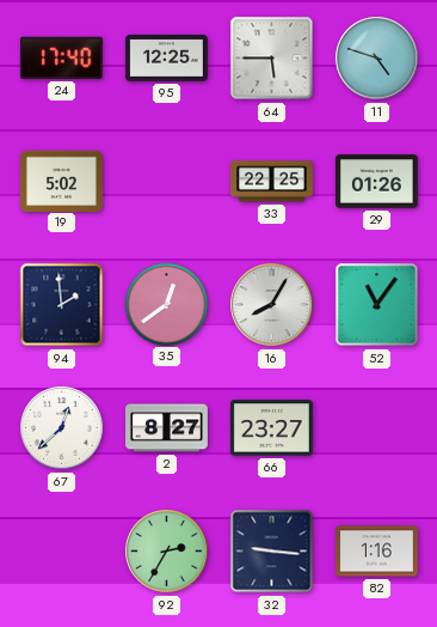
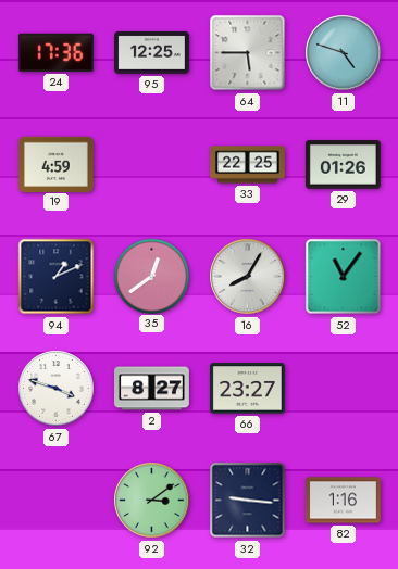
24: 17:40 -> 17:36
19: 5:02 -> 4:59
94: 1:59 -> 1:11
67: 12:38 -> 3:48
92: 2:35 -> 3:09
